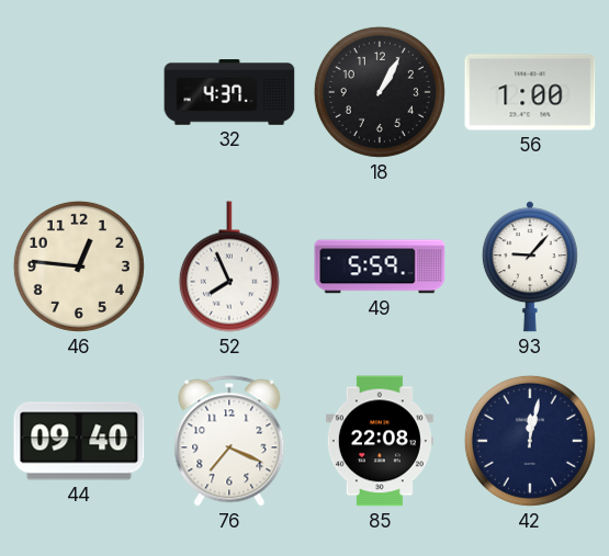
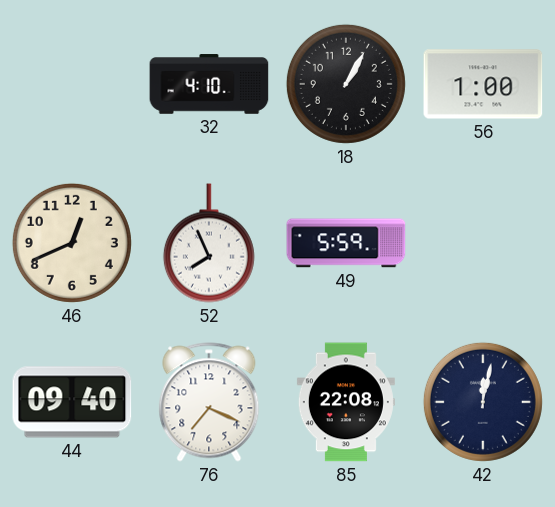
32: 4:37 -> 4:10
46: 12:46 -> 12:41
93: 9:07 -> none
